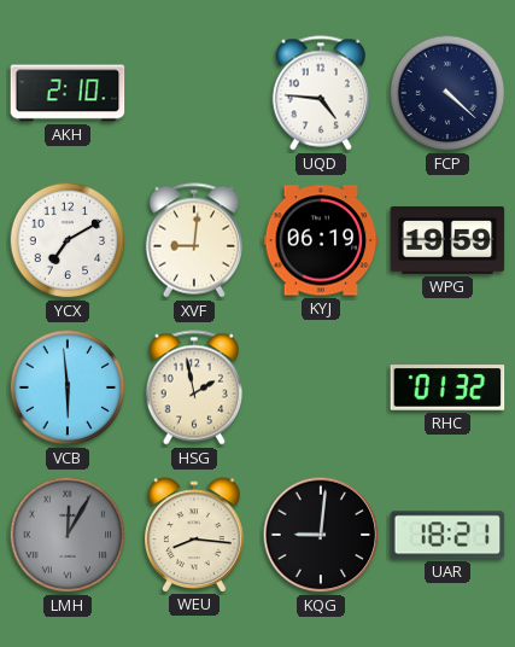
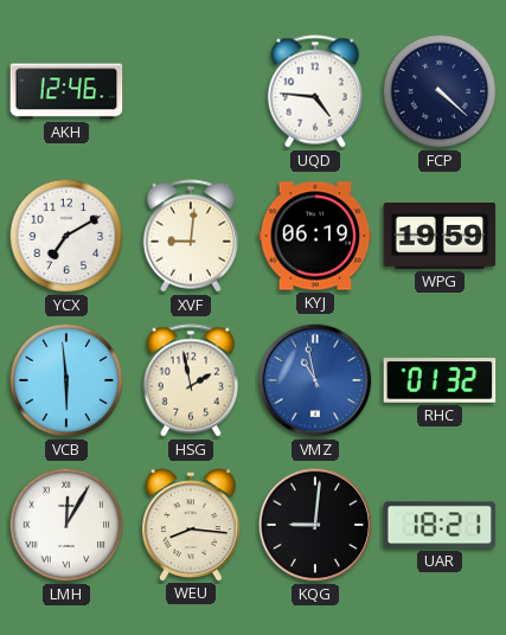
AKH: 2:10 -> 12:46
VMZ: none -> 10:58
LMH dial: grey -> white
